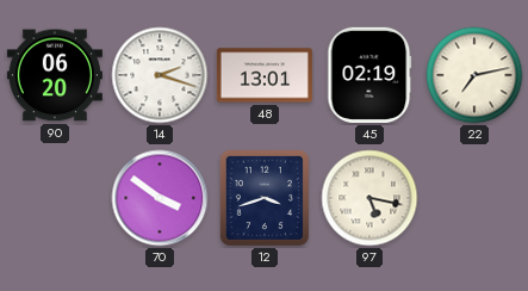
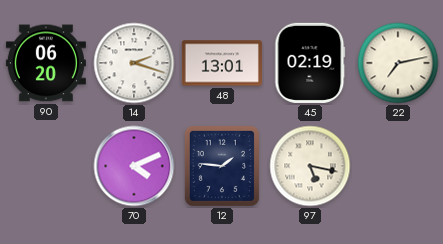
70: 3:51 -> 4:11
12: 3:42 -> 1:46
